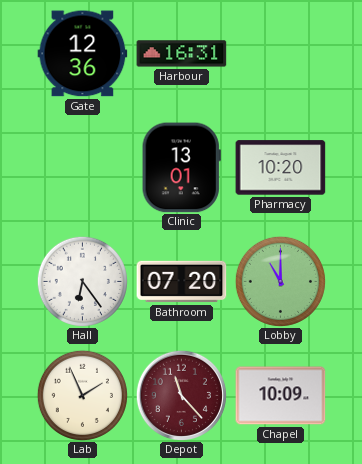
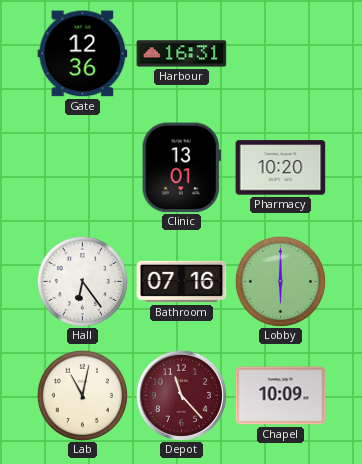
Bathroom: 07:20 -> 07:16
Lobby: 11:00 -> 6:00
Lab: 1:56 -> 11:02
